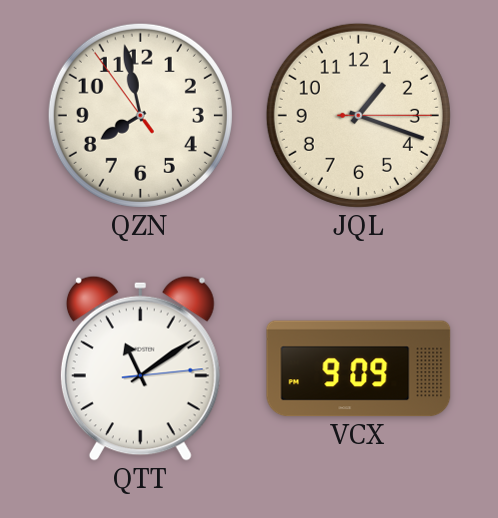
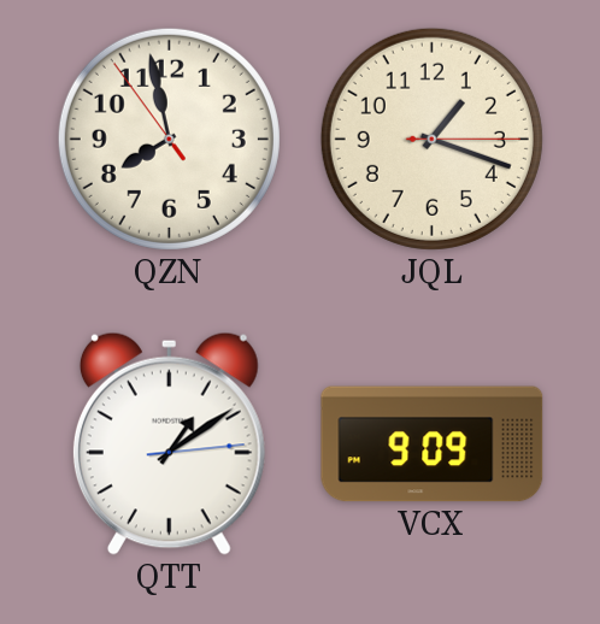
QTT: 11:09 -> 1:09
